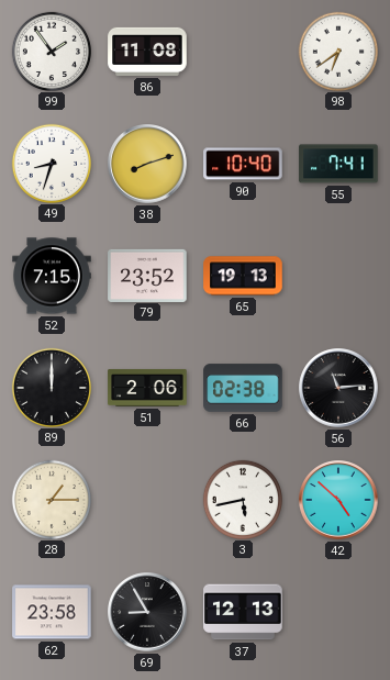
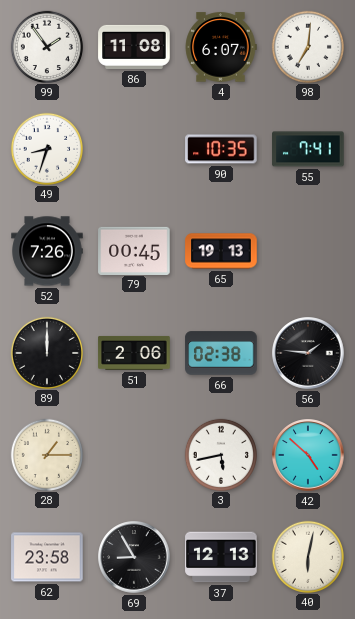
4: none -> 6:07
98: 6:39 -> 7:01
38: 8:12 -> none
90: 10:40 -> 10:35
52: 7:15 -> 7:26
79: 23:52 -> 00:45
56: 11:14 -> 1:46
40: none -> 6:02
